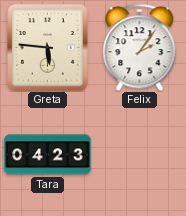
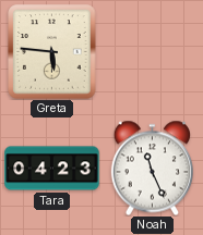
Felix: 2:06 -> none
Noah: none -> 11:26
